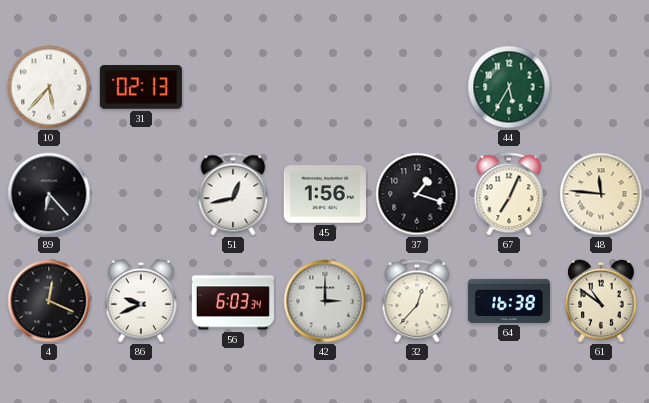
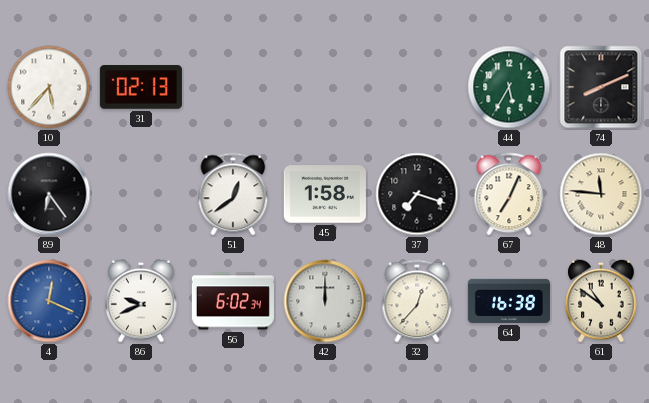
74: none -> 8:11
89: 6:23 -> 6:24
51: 12:43 -> 12:39
45: 1:56 -> 1:58
37: 1:18 -> 7:18
4 dial: black -> blue
56: 6:03 -> 6:02
42: 3:00 -> 12:00
